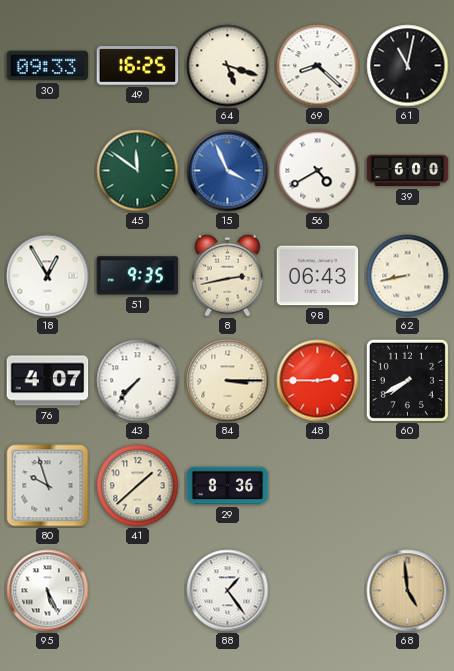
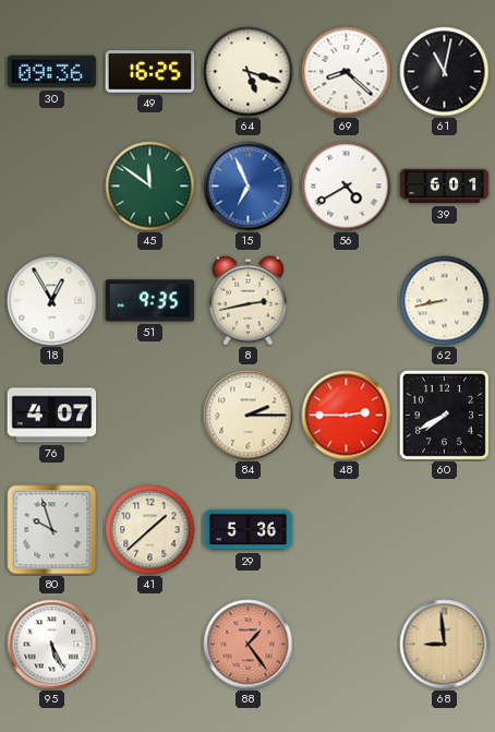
30: 09:33 -> 09:36
15: 3:56 -> 6:56
39: 6:00 -> 6:01
98: 06:43 -> none
43: 7:37 -> none
84: 3:15 -> 2:15
29: 8:36 -> 5:36
88 dial: white -> salmon
68: 4:59 -> 8:59
